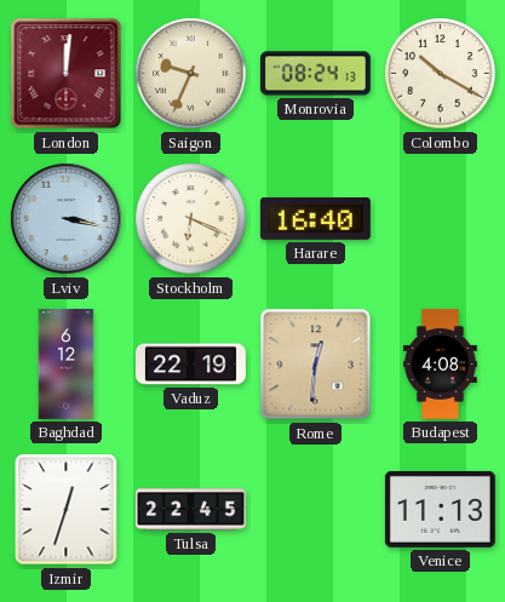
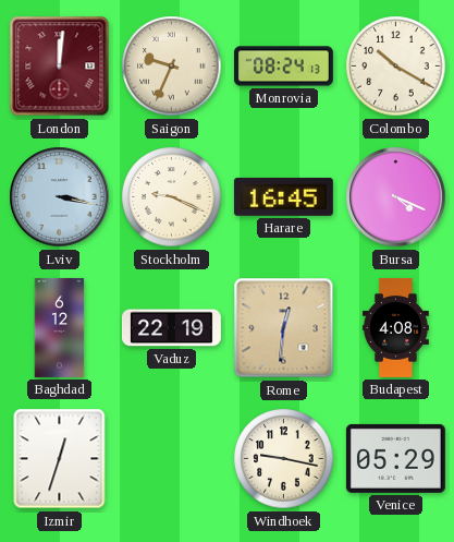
Stockholm: 6:19 -> 9:19
Harare: 16:40 -> 16:45
Bursa: none -> 4:19
Tulsa: 22:45 -> none
Windhoek: none -> 9:17
Venice: 11:13 -> 05:29
